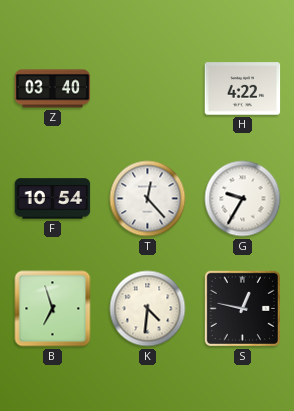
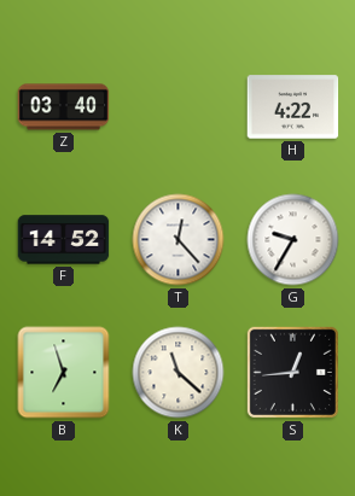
F: 10:54 -> 14:52
K: 4:31 -> 11:22
S: 12:47 -> 12:44
